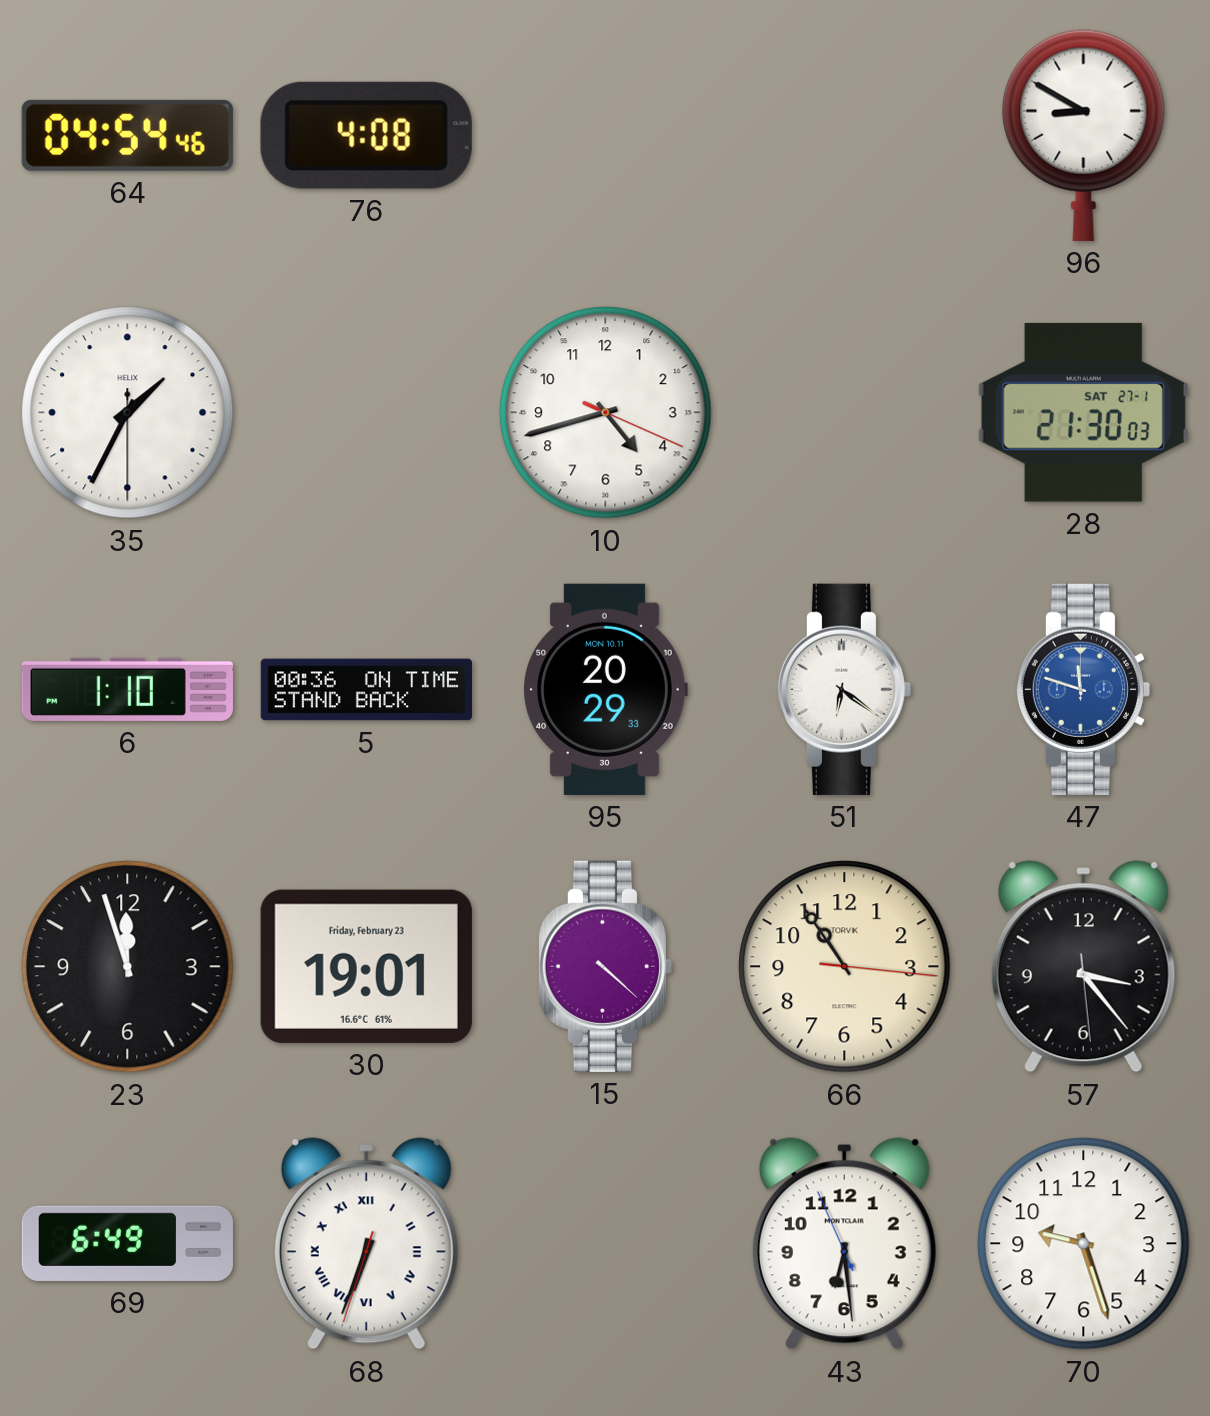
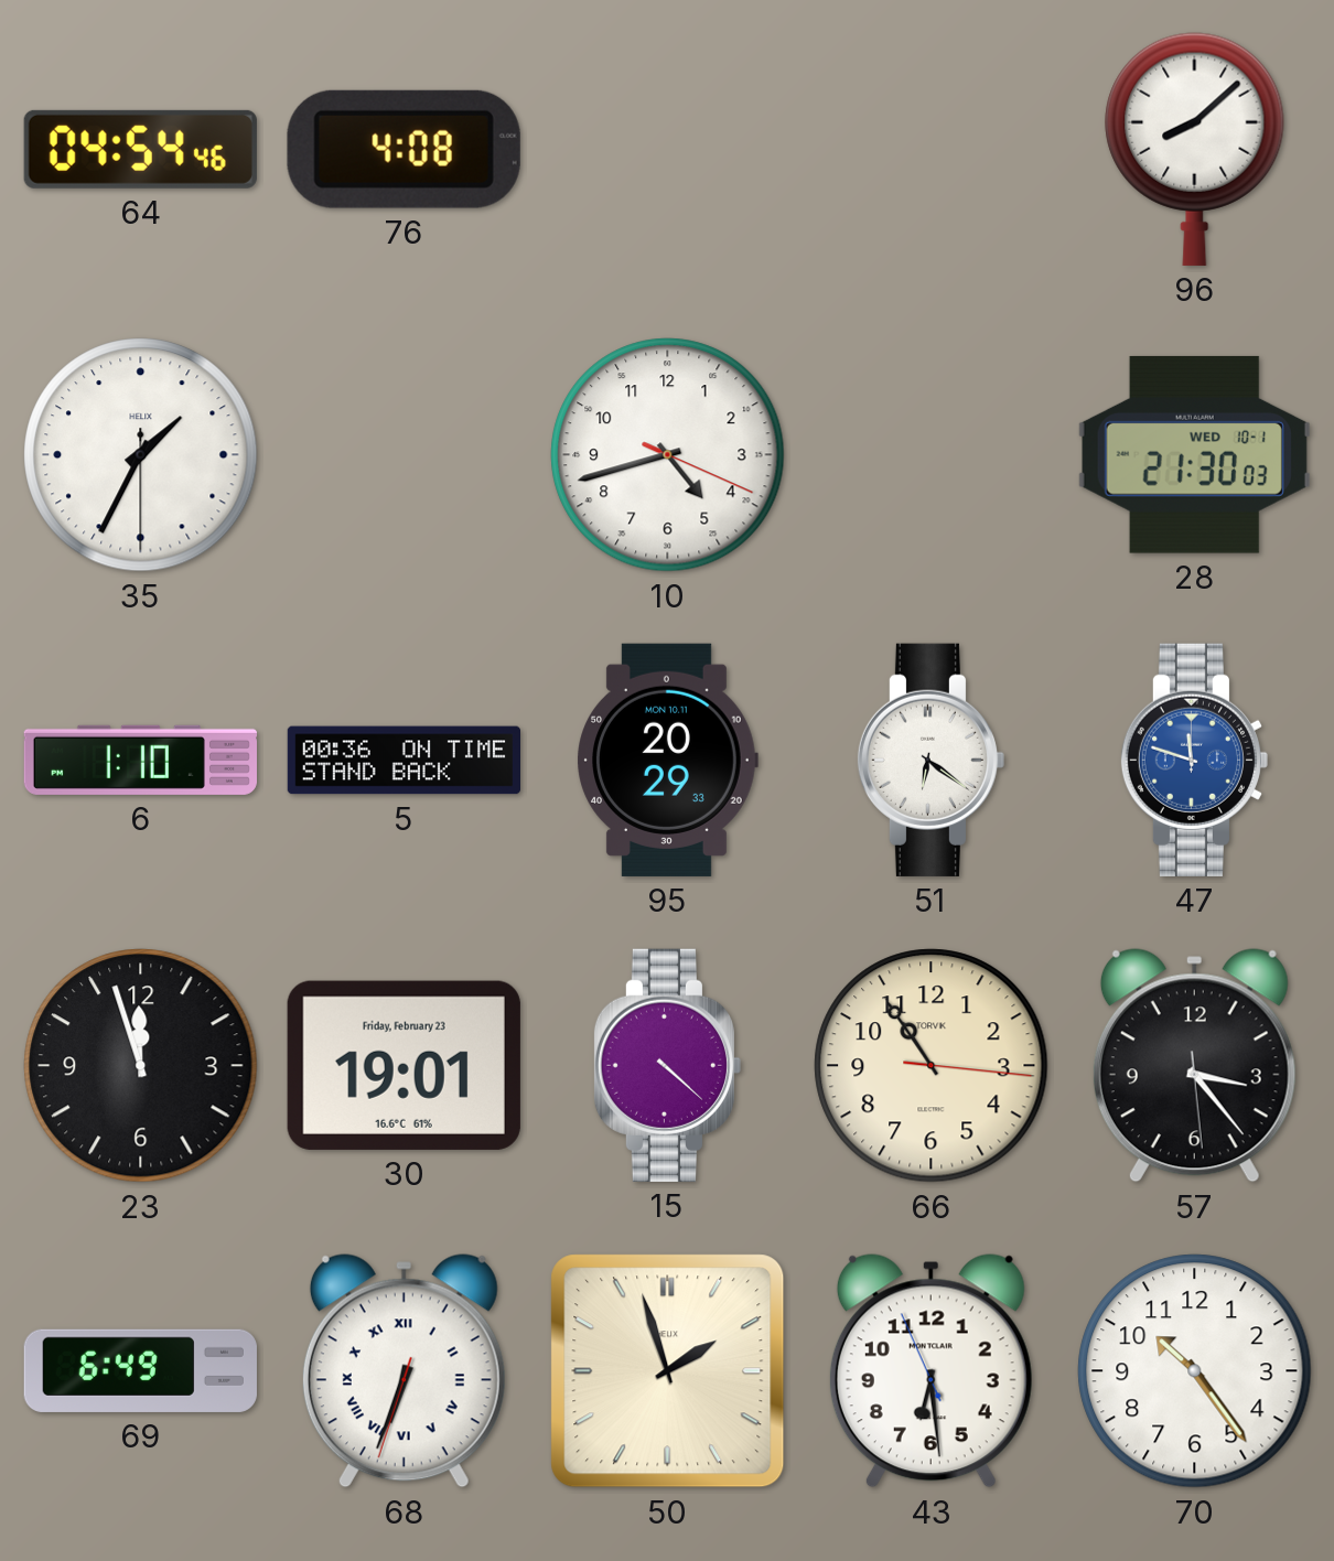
96: 8:50 -> 8:08
28 date: SAT 27-1 -> WED 10-1
50: none -> 1:57
70: 9:27 -> 10:24
